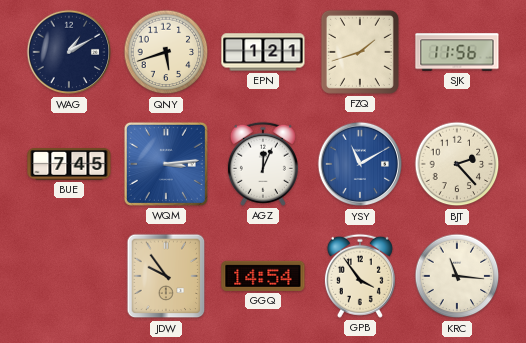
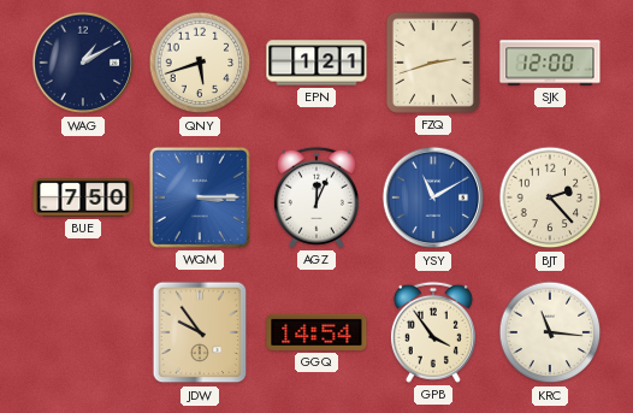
FZQ: 1:42 -> 2:42
SJK: 11:56 -> 12:00
BUE: 7:45 -> 7:50
WQM: 3:14 -> 3:15
